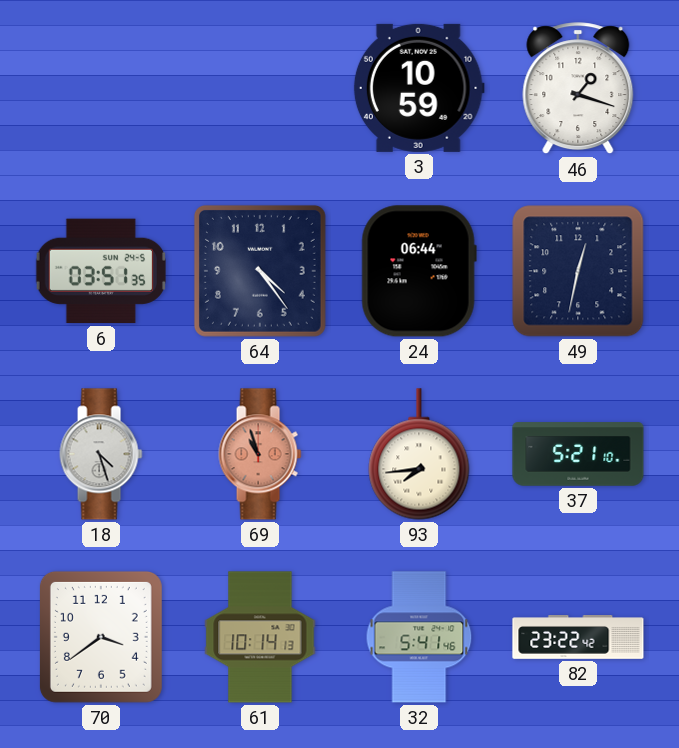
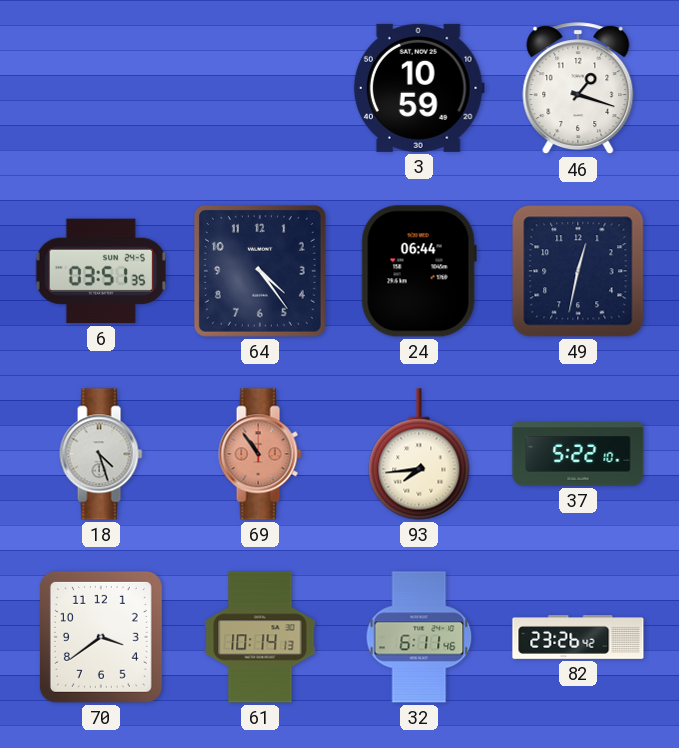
69: 10:57 -> 10:54
37: 5:21 -> 5:22
32: 5:41 -> 6:11
82: 23:22 -> 23:26
